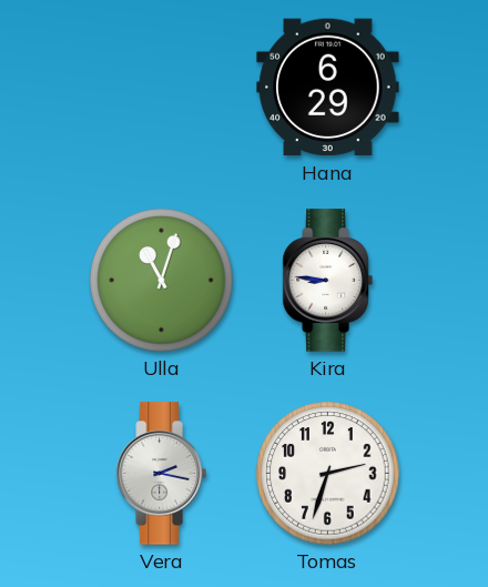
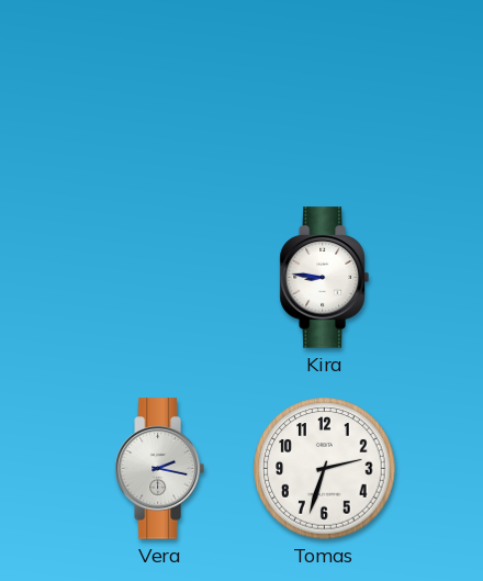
Hana: 6:29 -> none
Ulla: 11:03 -> none
